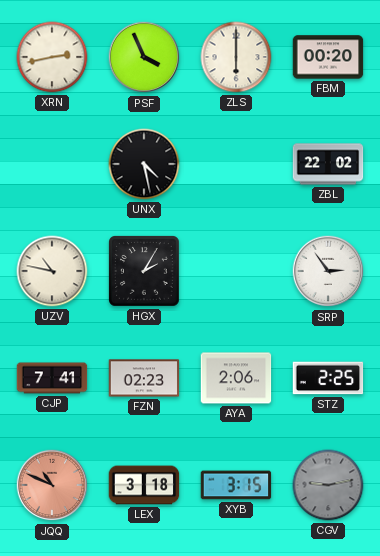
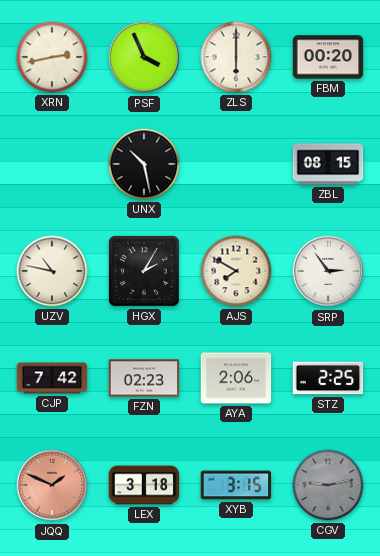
UNX: 4:28 -> 10:28
ZBL: 22:02 -> 08:15
AJS: none -> 7:50
CJP: 7:41 -> 7:42
JQQ: 10:49 -> 1:49
